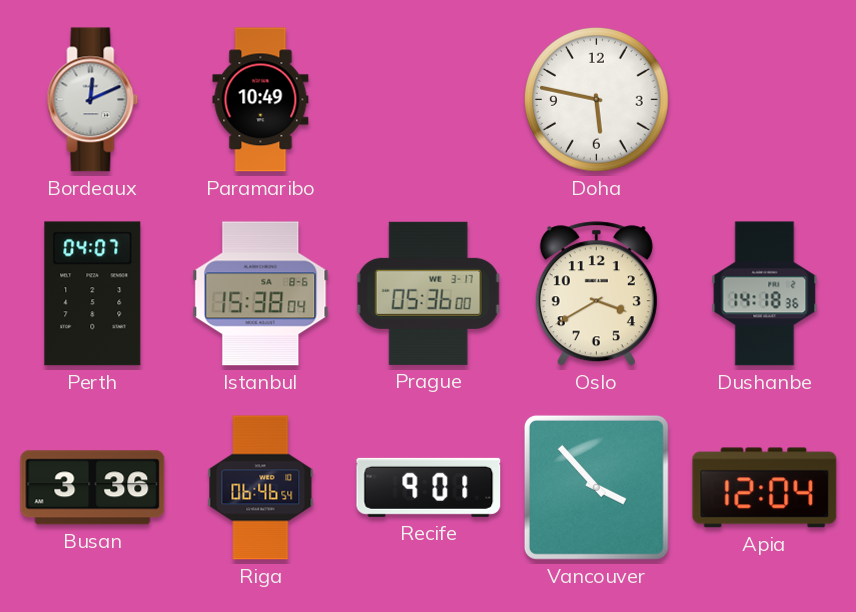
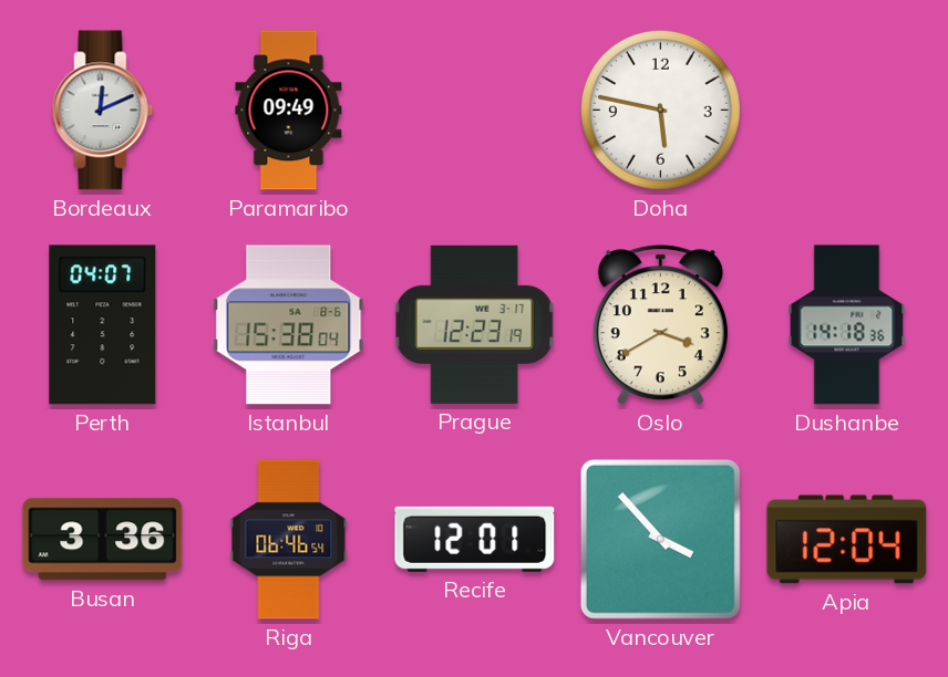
Paramaribo: 10:49 -> 09:49
Prague: 05:36 -> 12:23
Recife: 9:01 -> 12:01
